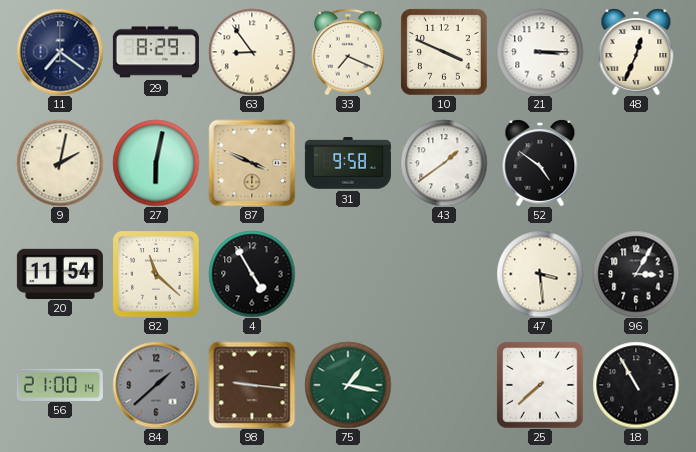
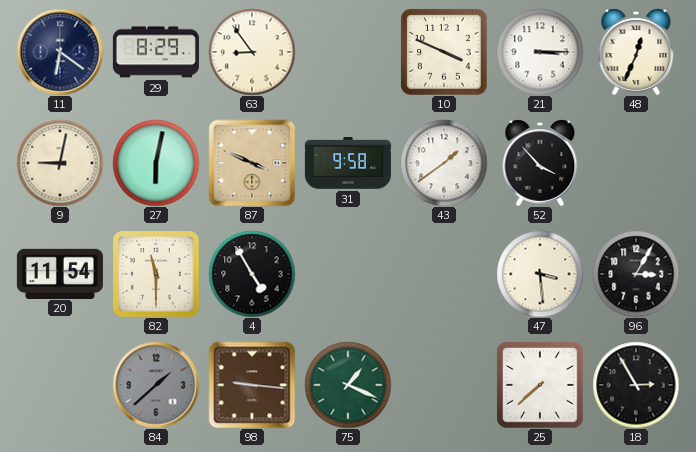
11: 7:21 -> 6:21
33: 7:19 -> none
9: 2:02 -> 9:02
52: 4:51 -> 3:53
82: 11:22 -> 11:30
56: 21:00 -> none
75: 1:17 -> 1:19
18: 10:55 -> 2:55
